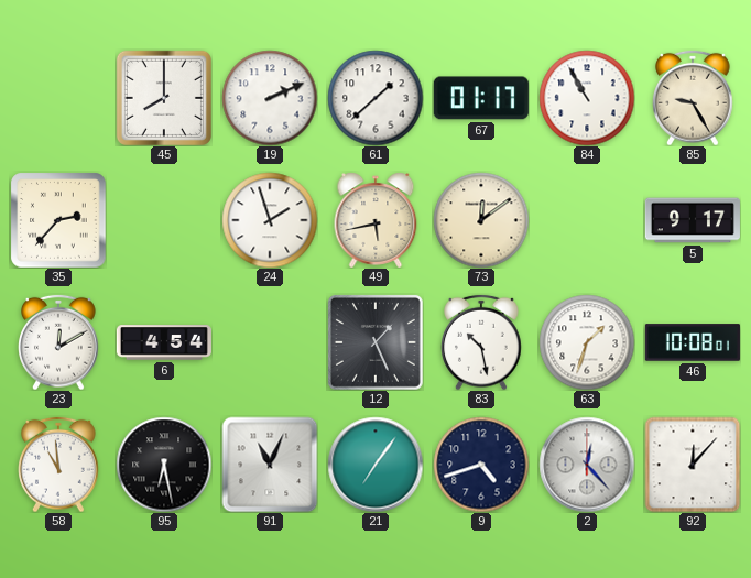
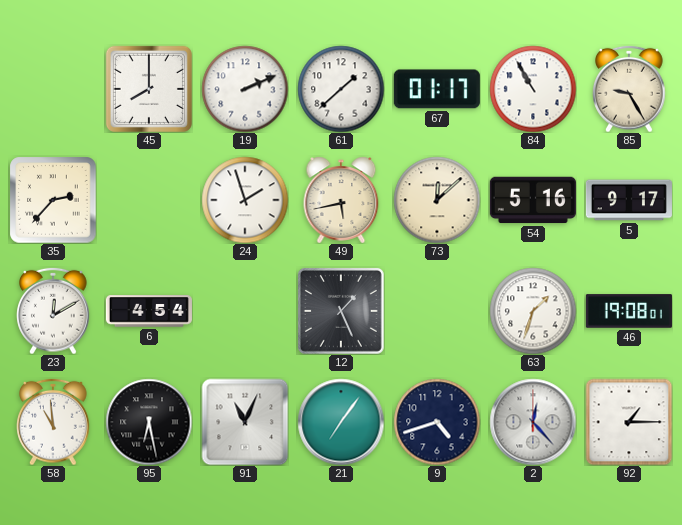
73: 12:09 -> 12:08
54: none -> 5:16
83: 10:28 -> none
46: 10:08 -> 19:08
92: 12:07 -> 1:15
